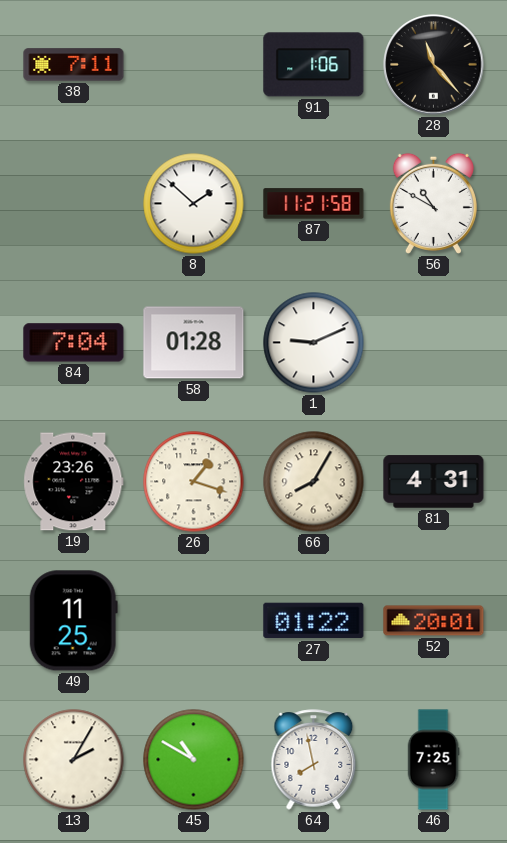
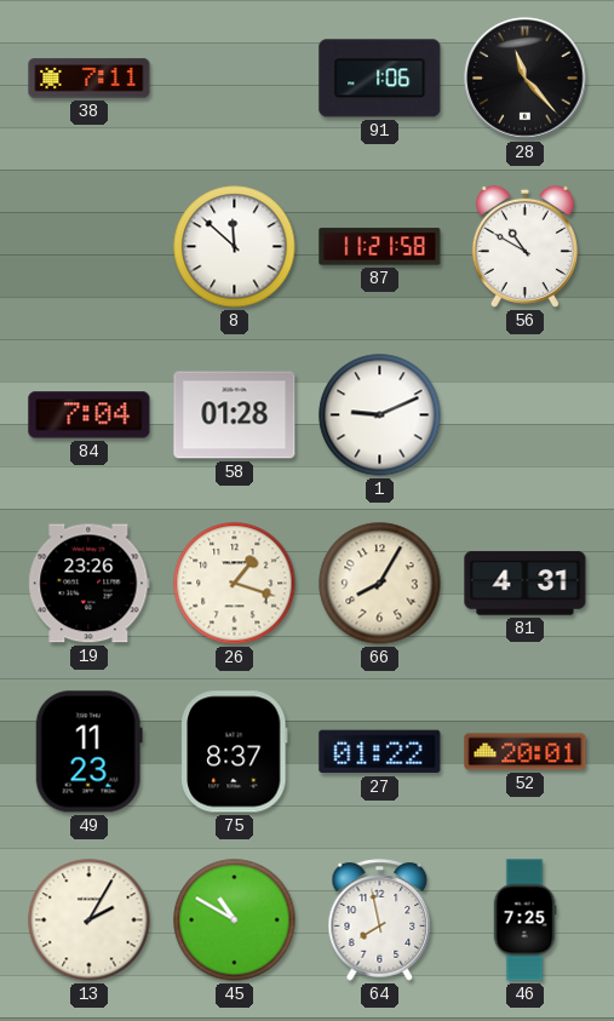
8: 1:52 -> 11:52
49: 11:25 -> 11:23
75: none -> 8:37
